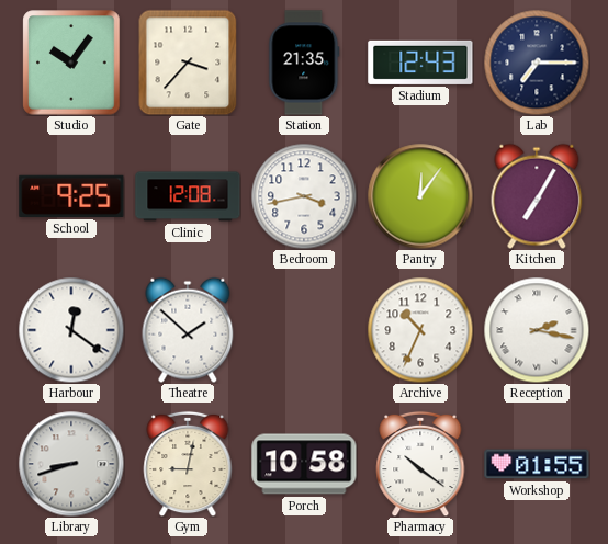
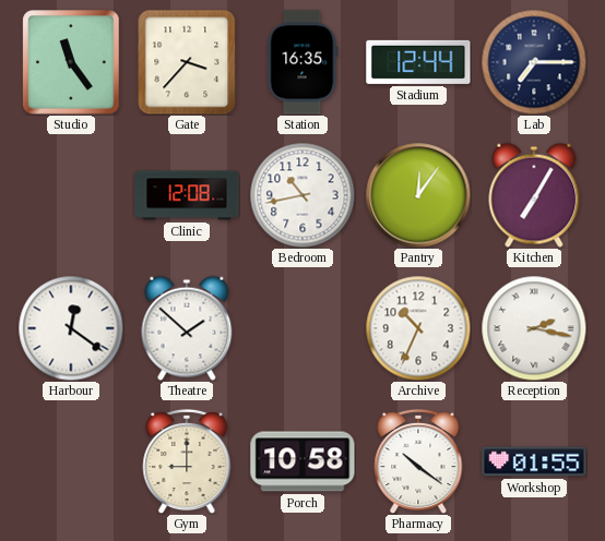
Studio: 10:06 -> 11:24
Station: 21:35 -> 16:35
Stadium: 12:43 -> 12:44
School: 9:25 -> none
Bedroom: 3:43 -> 10:43
Library: 8:42 -> none
Gym: 9:02 -> 9:00
